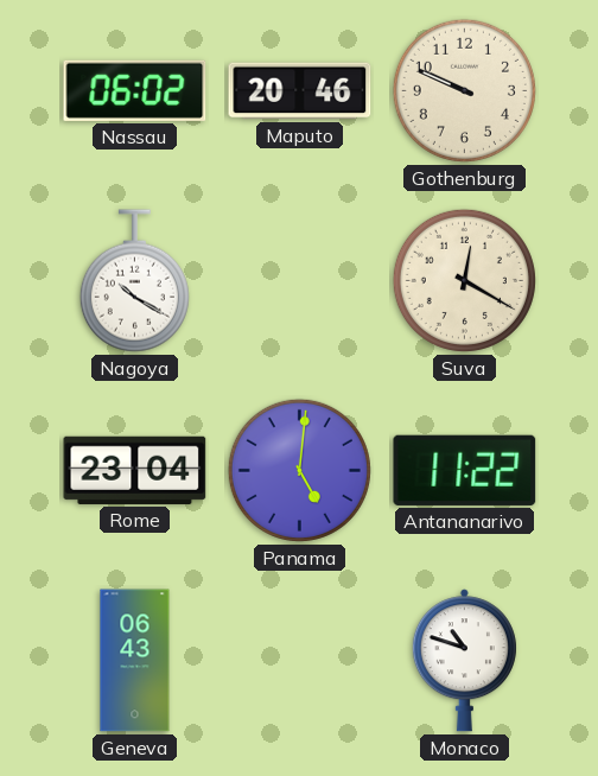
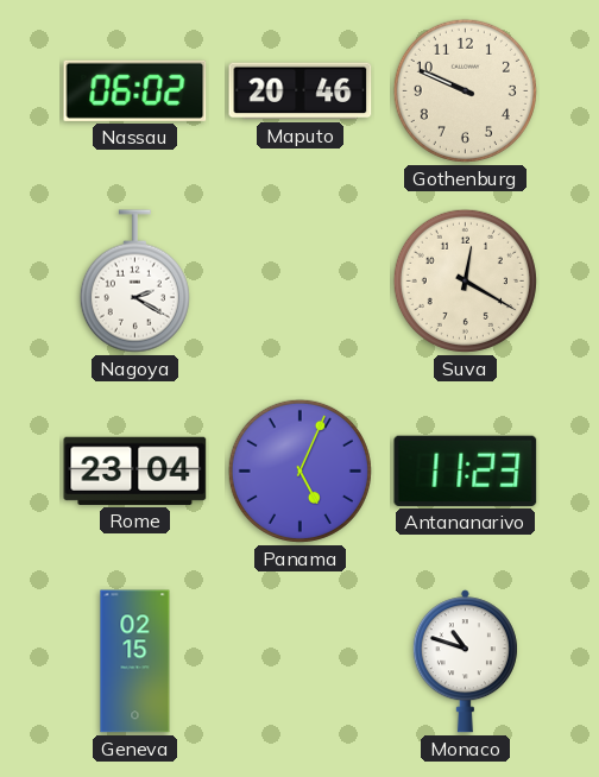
Nagoya: 10:20 -> 2:20
Panama: 5:01 -> 5:04
Antananarivo: 11:22 -> 11:23
Geneva: 06:43 -> 02:15
